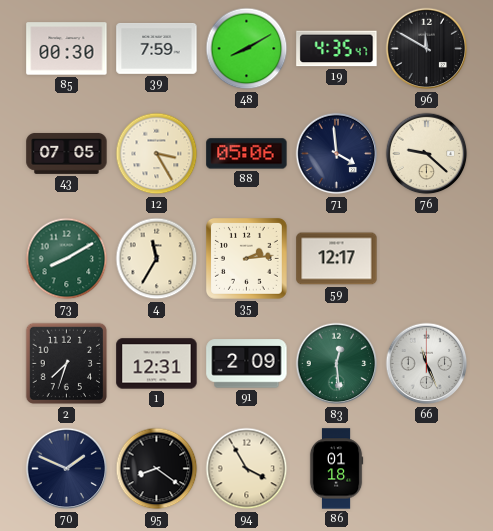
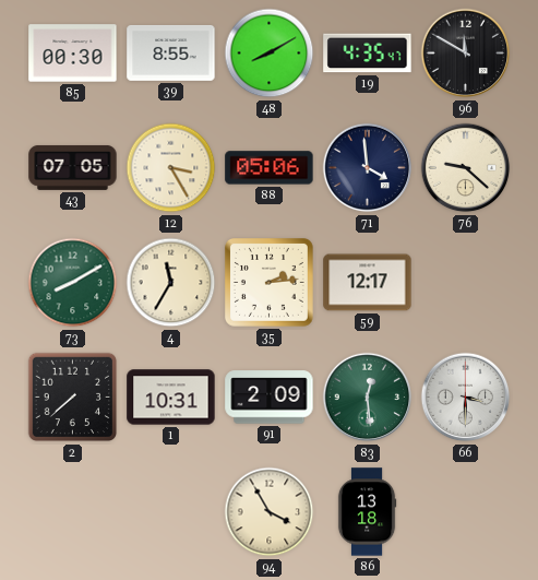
39: 7:59 -> 8:55
2: 7:33 -> 7:38
1: 12:31 -> 10:31
66: 11:26 -> 3:30
70: 1:49 -> none
95: 8:21 -> none
86: 01:18 -> 13:18
